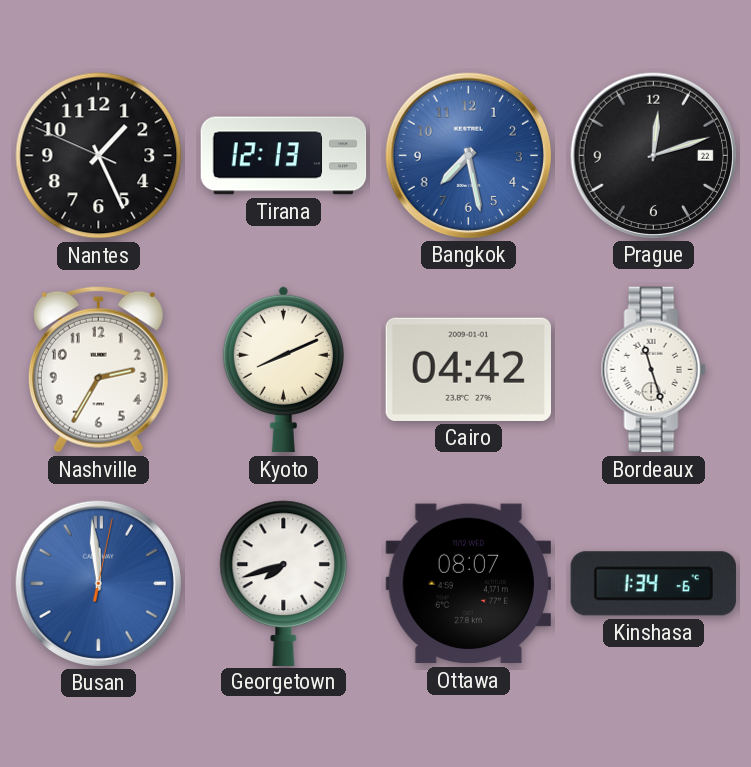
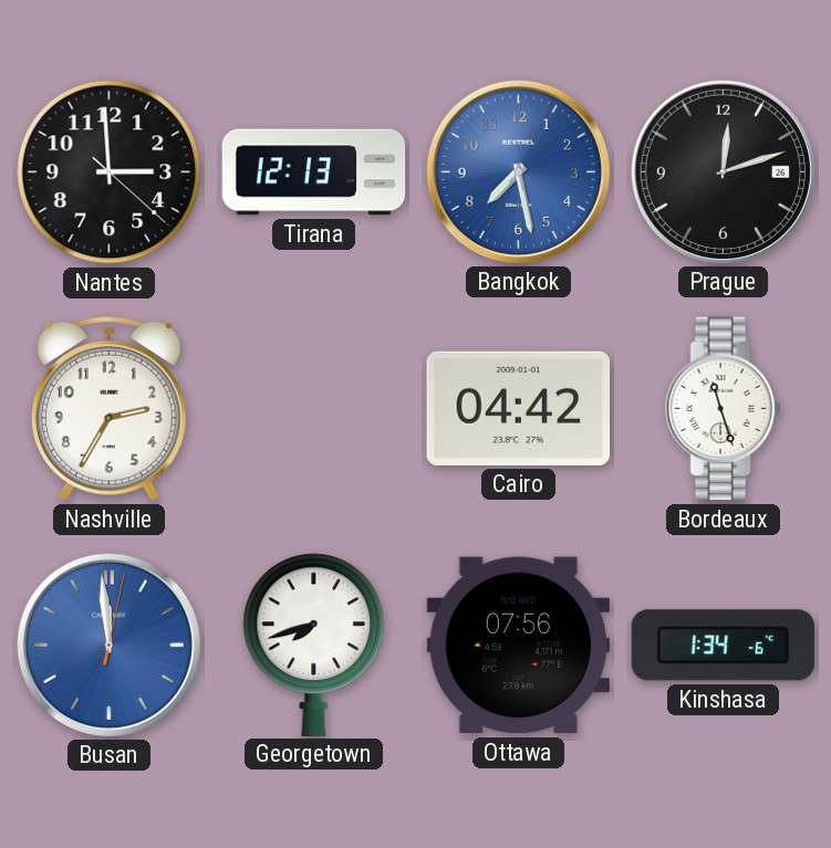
Nantes: 1:25 -> 2:59
Prague date: 22 -> 26
Kyoto: 8:11 -> none
Ottawa: 08:07 -> 07:56
